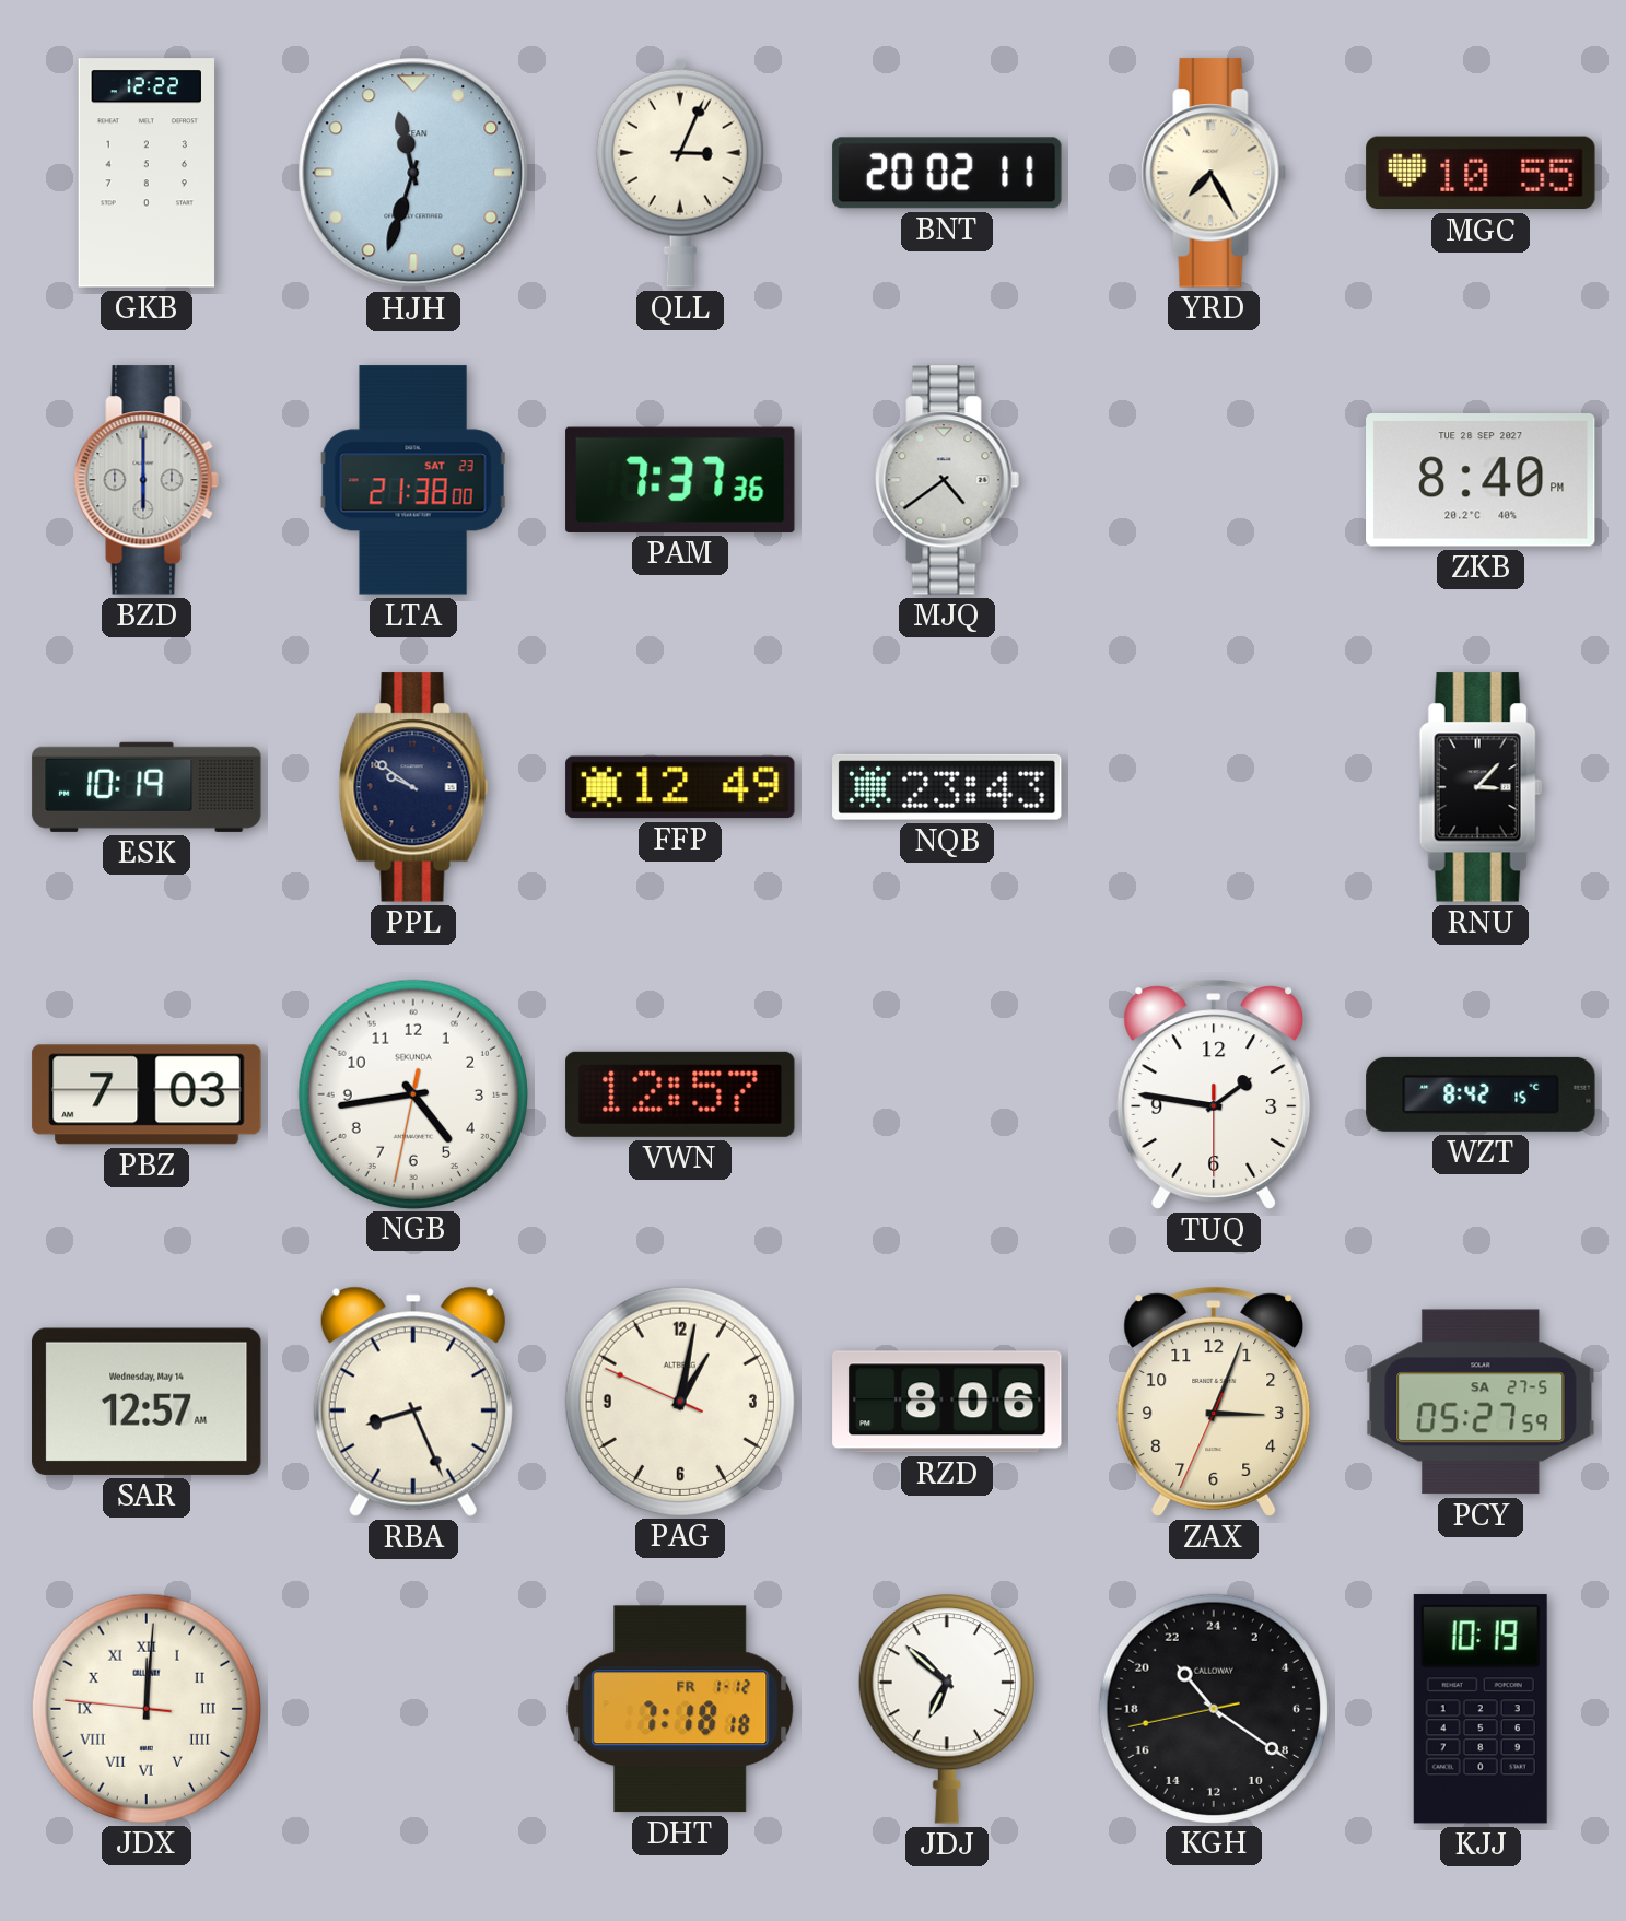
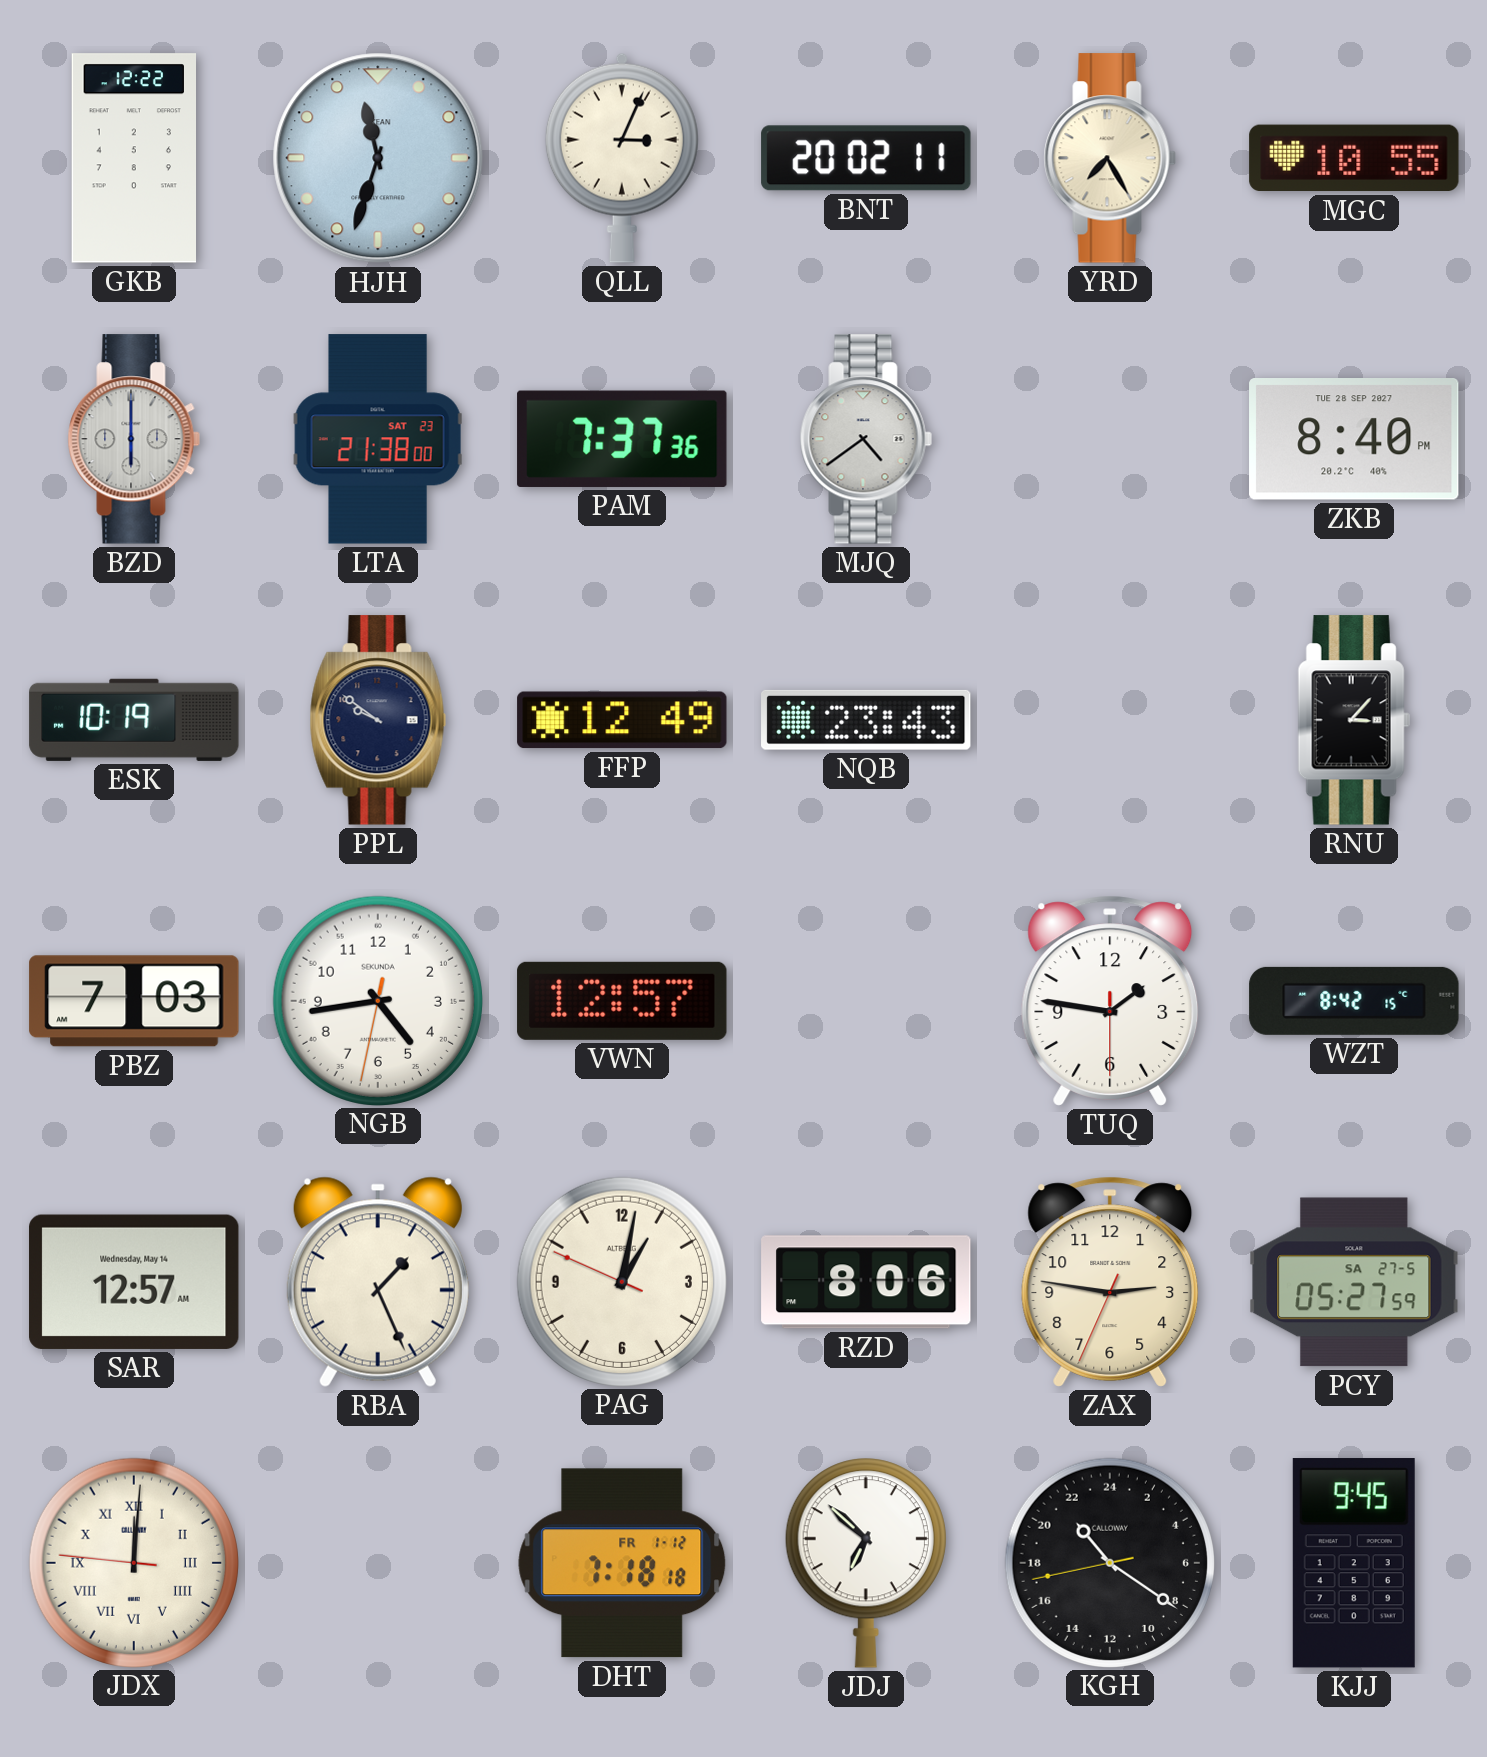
RBA: 8:26 -> 1:26
ZAX: 3:03 -> 2:46
KJJ: 10:19 -> 9:45
